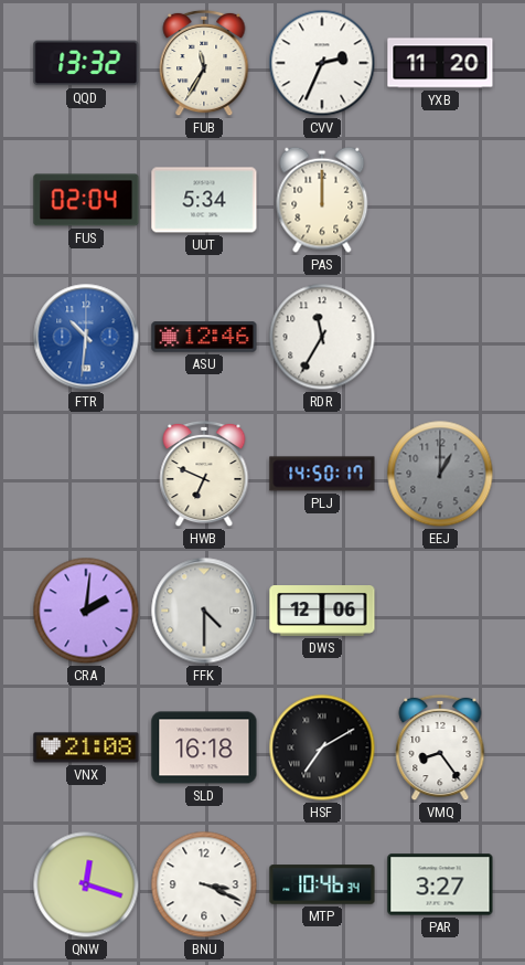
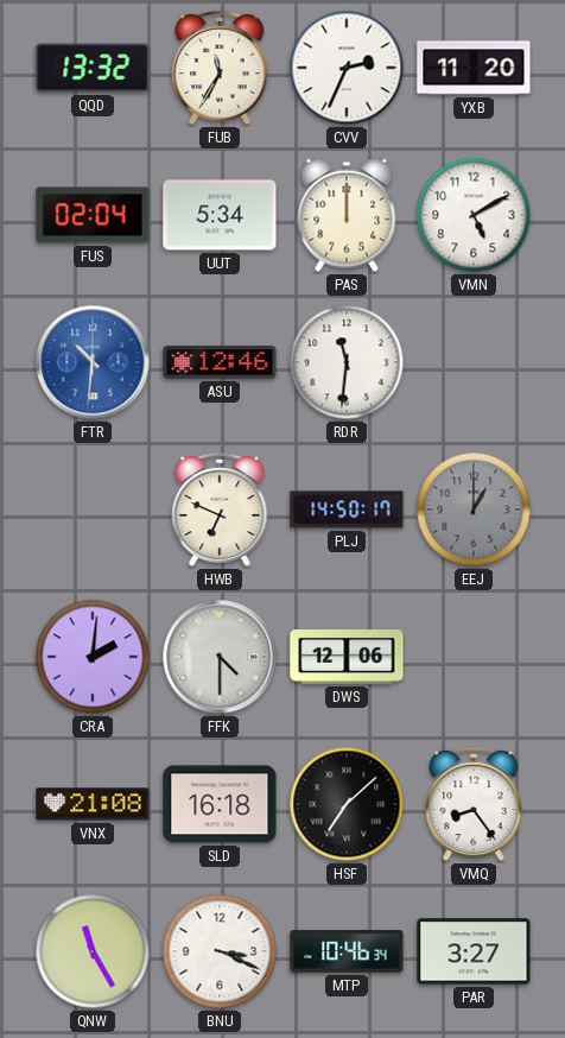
VMN: none -> 5:10
RDR: 11:35 -> 11:31
HSF: 7:10 -> 7:08
QNW: 12:18 -> 11:25
